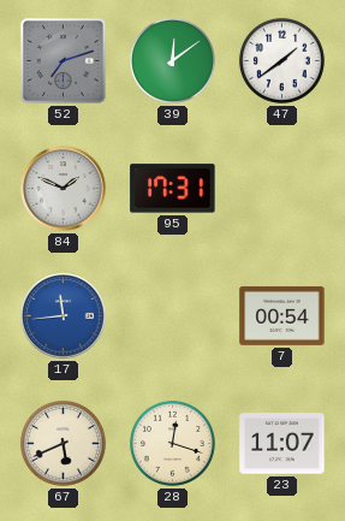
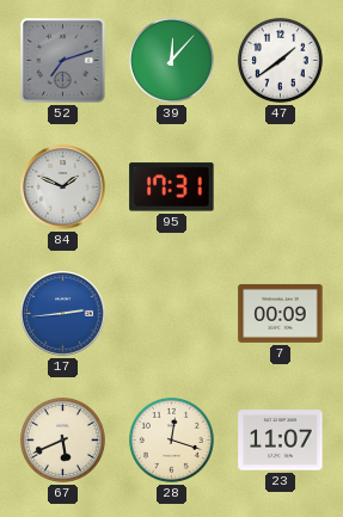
39: 12:09 -> 12:07
17: 11:44 -> 2:44
7: 00:54 -> 00:09
